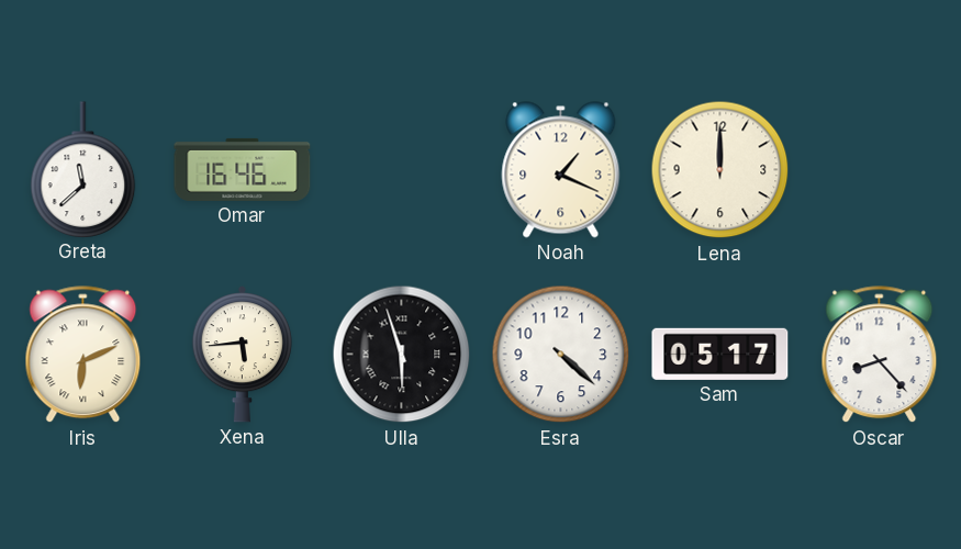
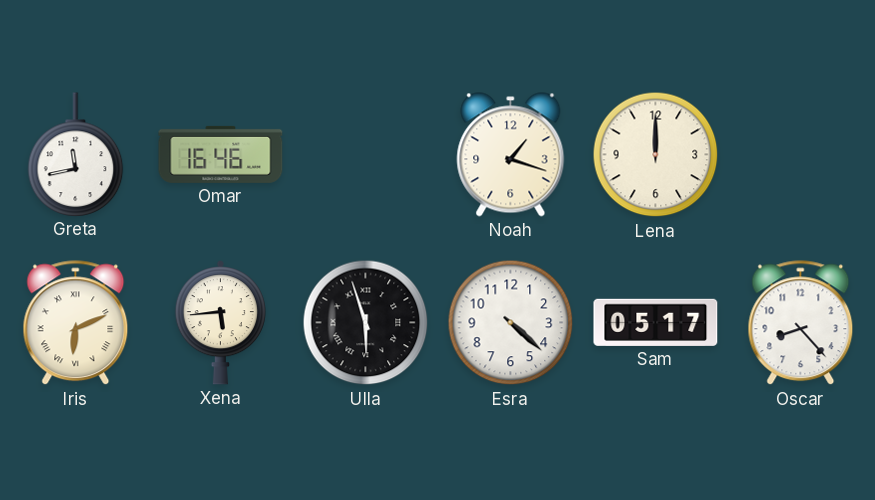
Greta: 11:38 -> 11:43
Noah: 1:19 -> 1:18
